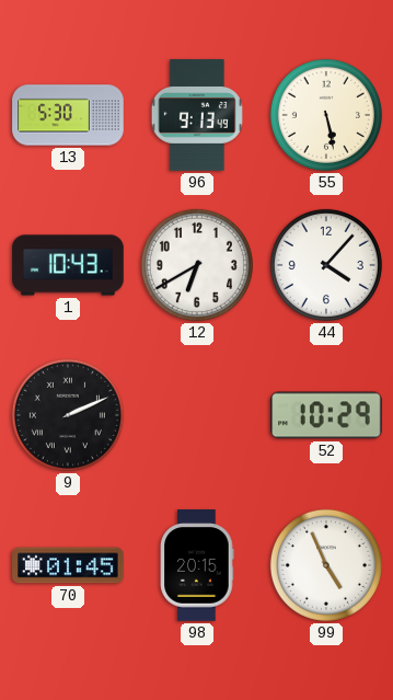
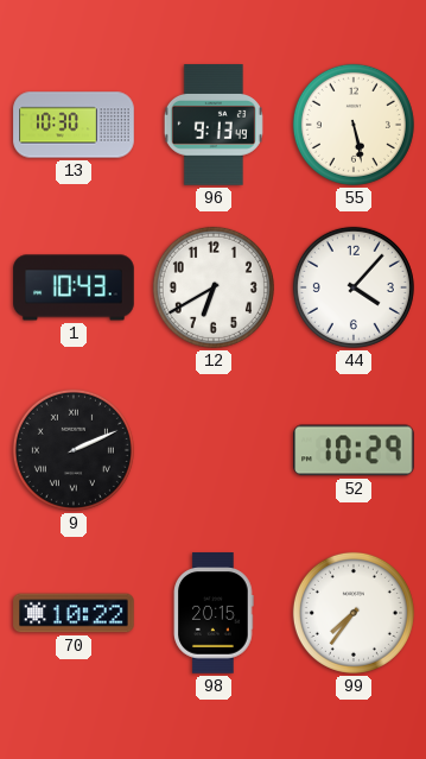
13: 5:30 -> 10:30
70: 01:45 -> 10:22
99: 4:56 -> 7:36
